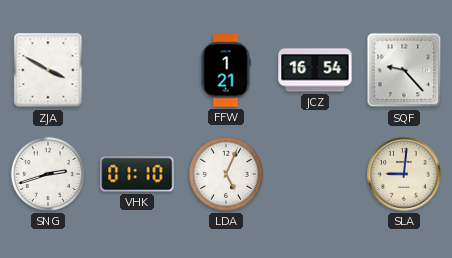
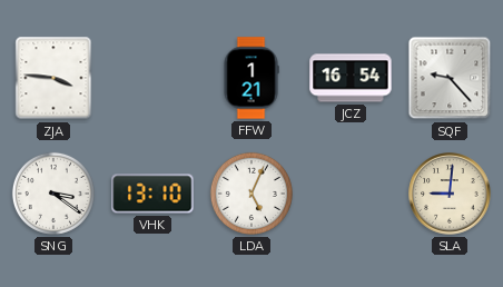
ZJA: 3:50 -> 3:46
SNG: 2:42 -> 3:21
VHK: 01:10 -> 13:10
